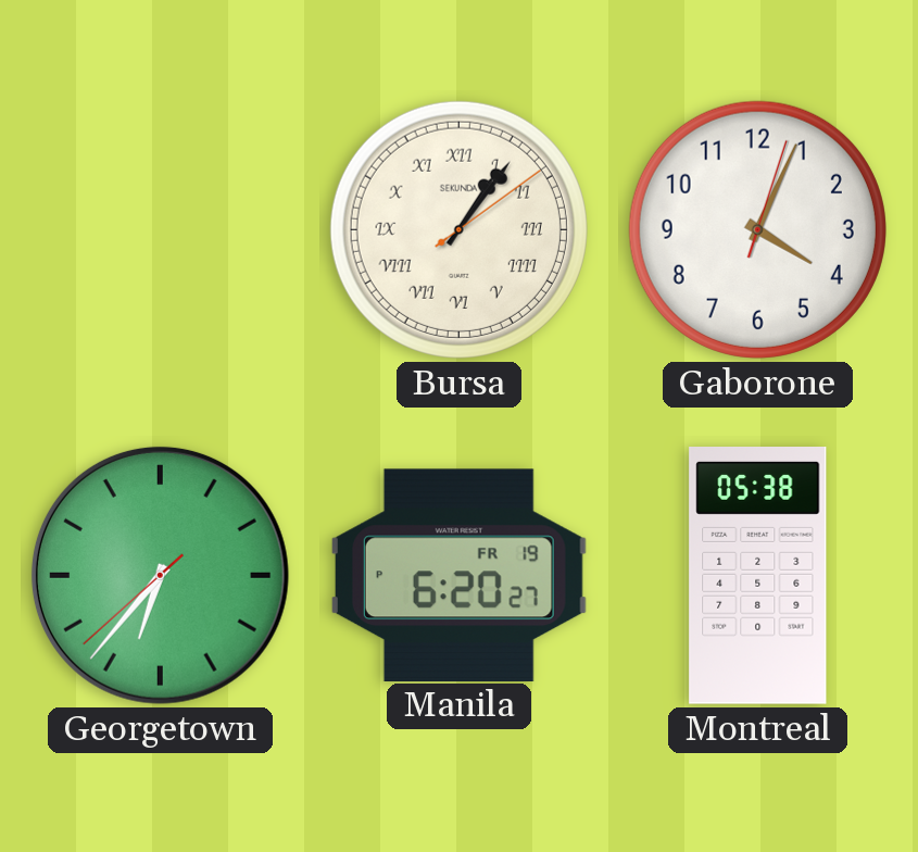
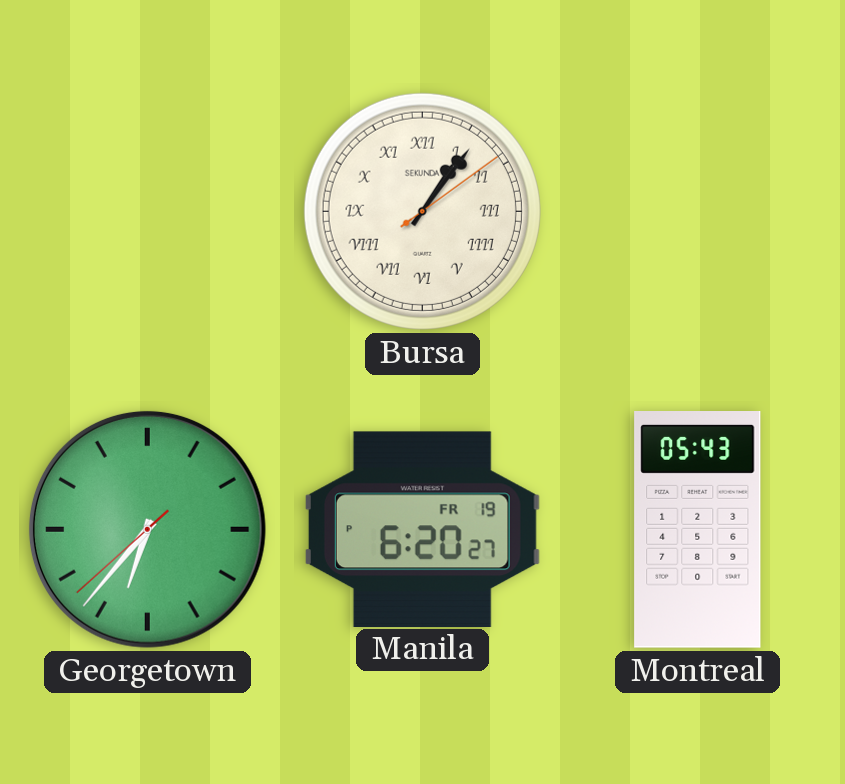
Gaborone: 4:04 -> none
Montreal: 05:38 -> 05:43
